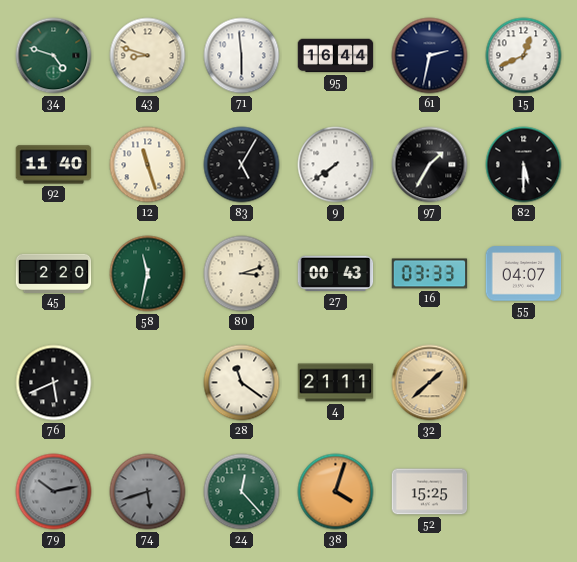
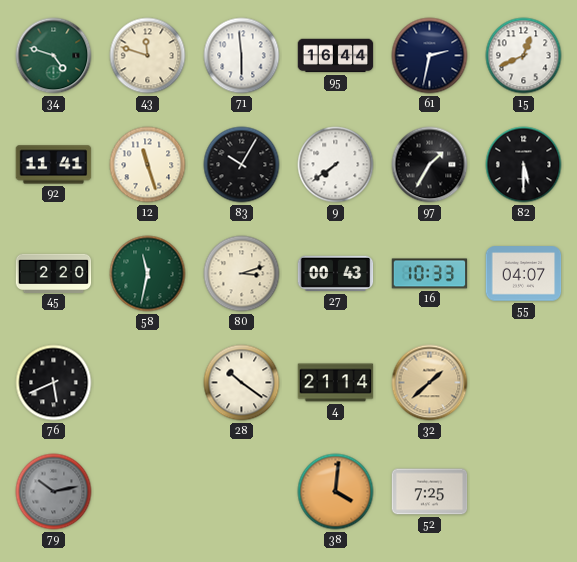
43: 8:48 -> 11:48
92: 11:40 -> 11:41
83: 5:05 -> 10:05
16: 03:33 -> 10:33
28: 11:21 -> 10:21
4: 21:11 -> 21:14
74: 5:42 -> none
24: 12:23 -> none
38: 4:03 -> 4:01
52: 15:25 -> 7:25
